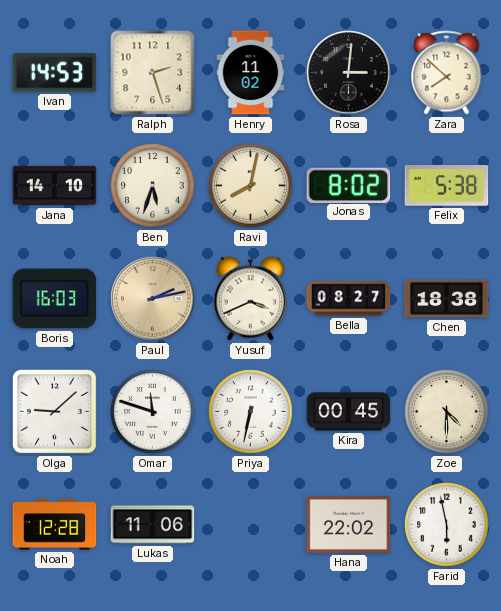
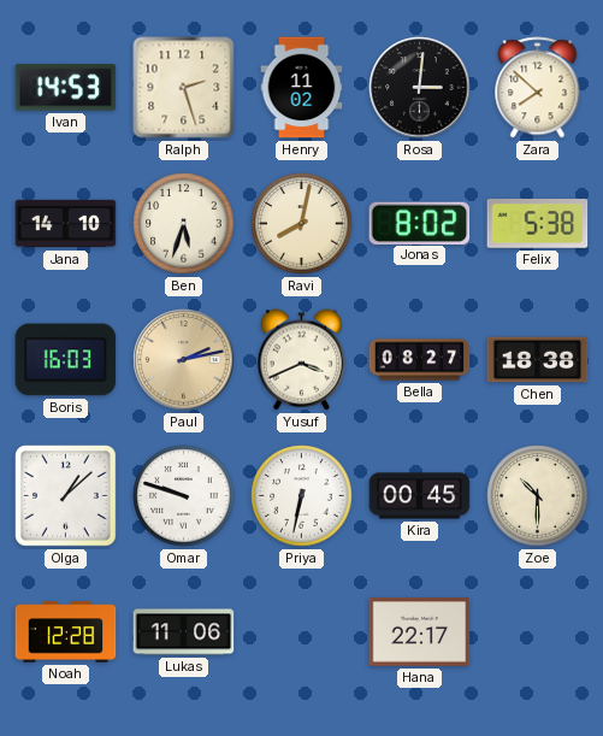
Olga: 9:08 -> 1:08
Omar: 11:48 -> 9:48
Zoe: 4:30 -> 10:30
Hana: 22:02 -> 22:17
Farid: 5:58 -> none
